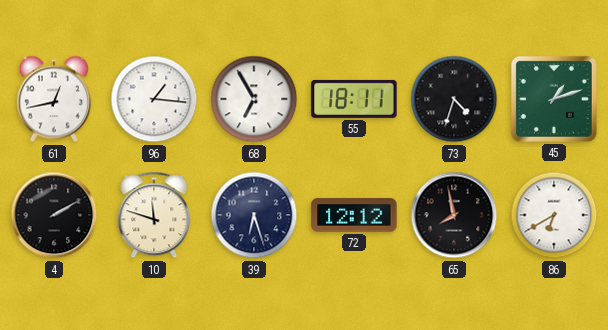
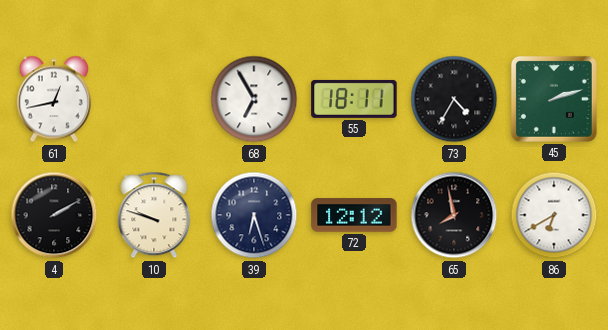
96: 1:16 -> none
73: 4:33 -> 4:35
45: 1:12 -> 2:12
10: 11:48 -> 9:48
